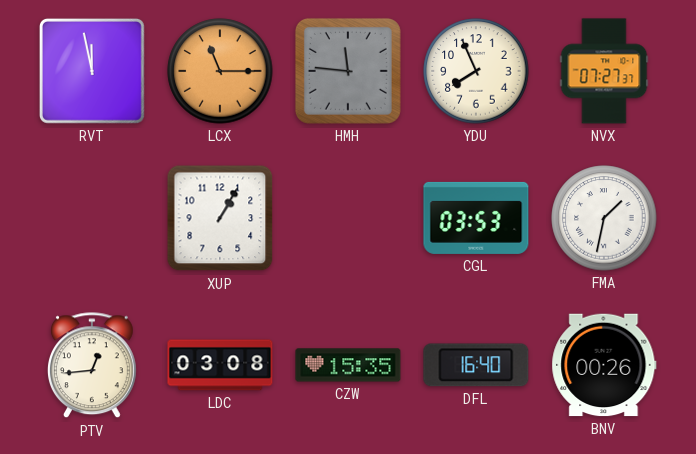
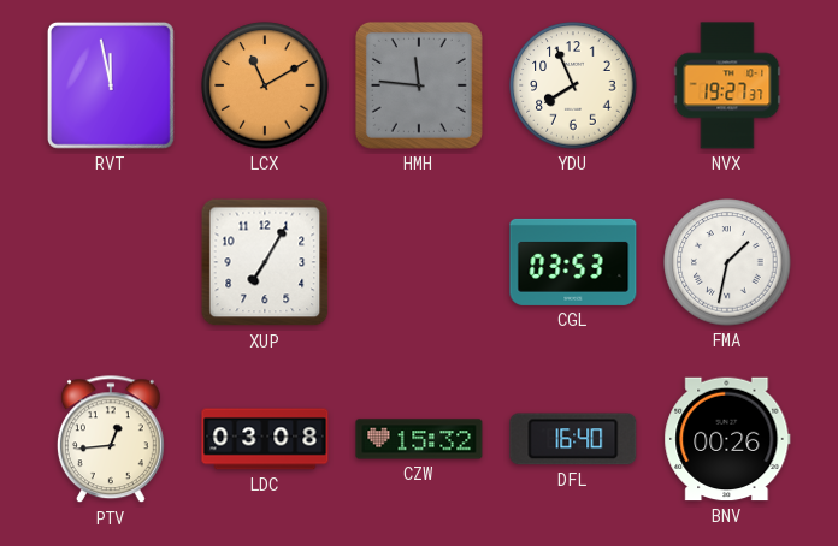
LCX: 11:15 -> 11:10
NVX: 07:27 -> 19:27
XUP: 1:05 -> 7:05
CZW: 15:35 -> 15:32
